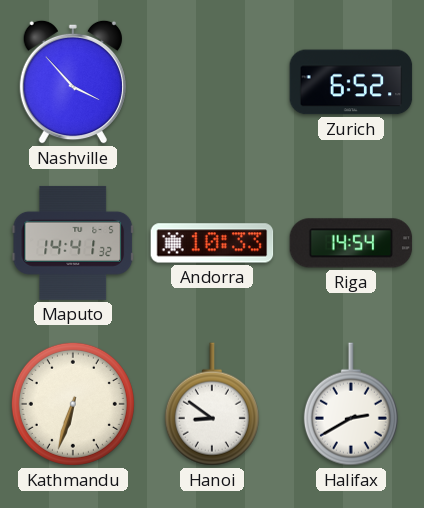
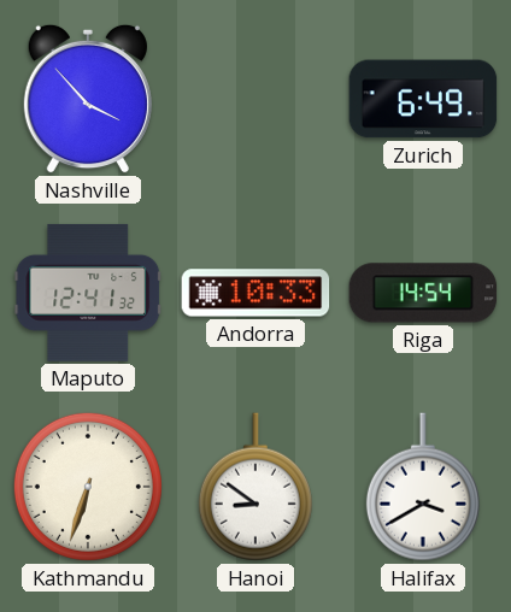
Zurich: 6:52 -> 6:49
Maputo: 14:41 -> 12:41
Halifax: 2:40 -> 3:40
